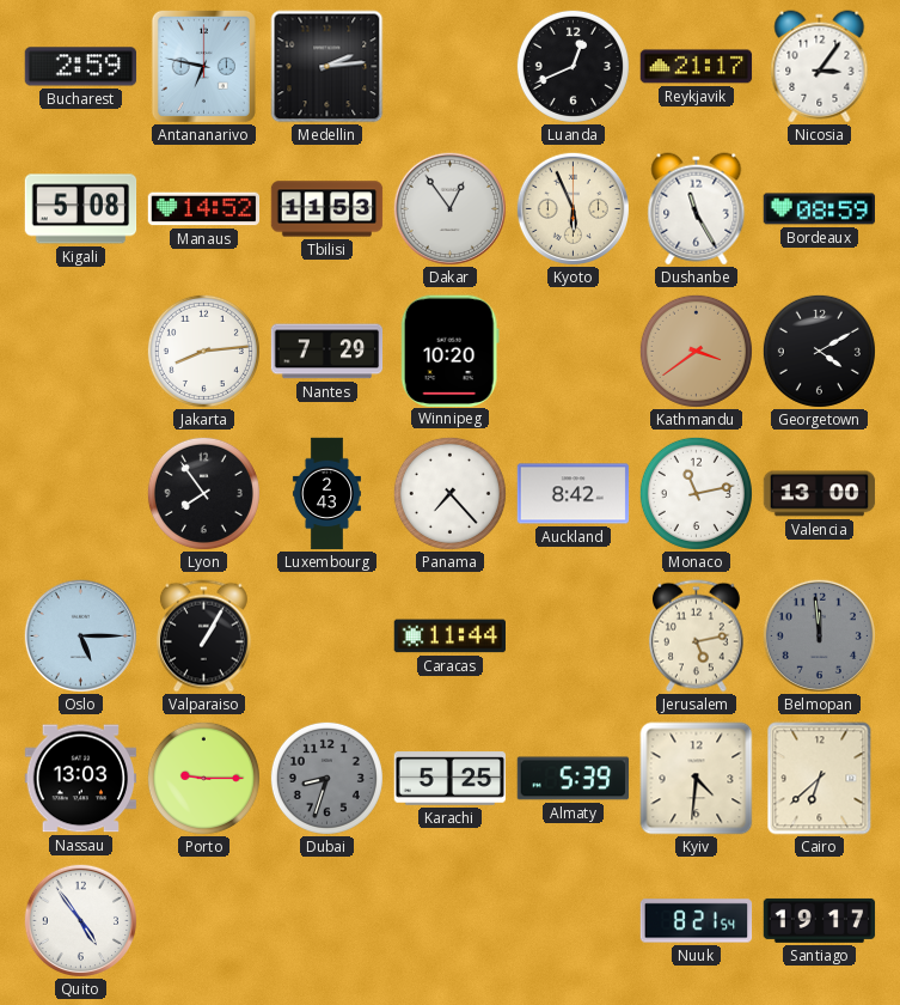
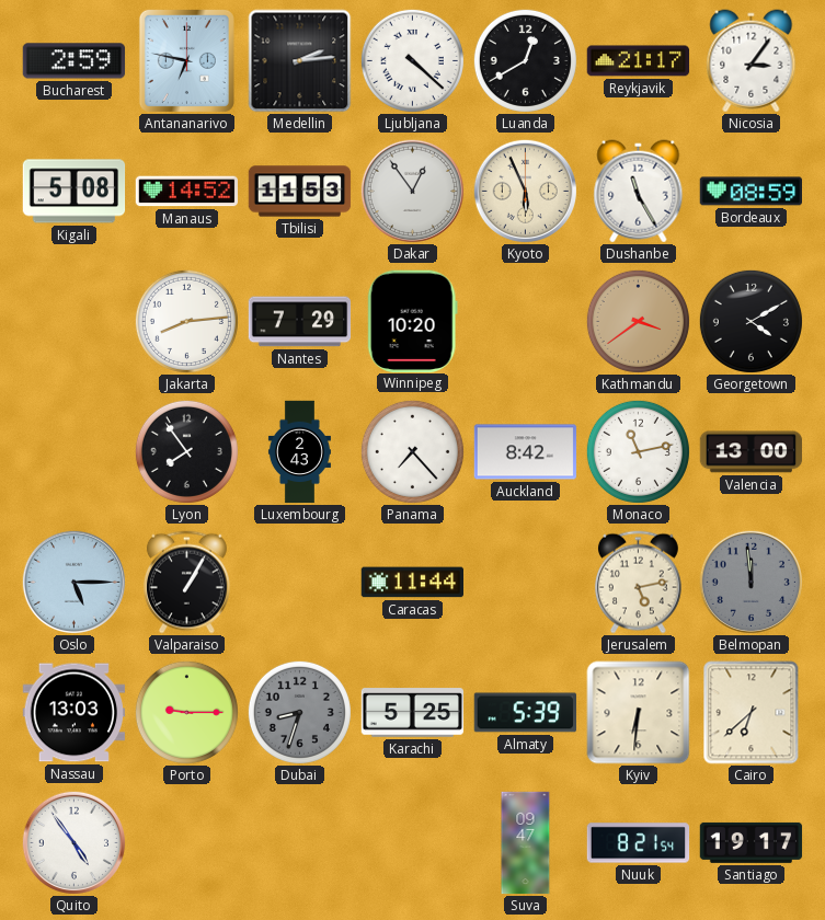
Ljubljana: none -> 4:22
Luanda: 12:41 -> 12:40
Kyiv: 4:31 -> 6:31
Suva: none -> 09:47
